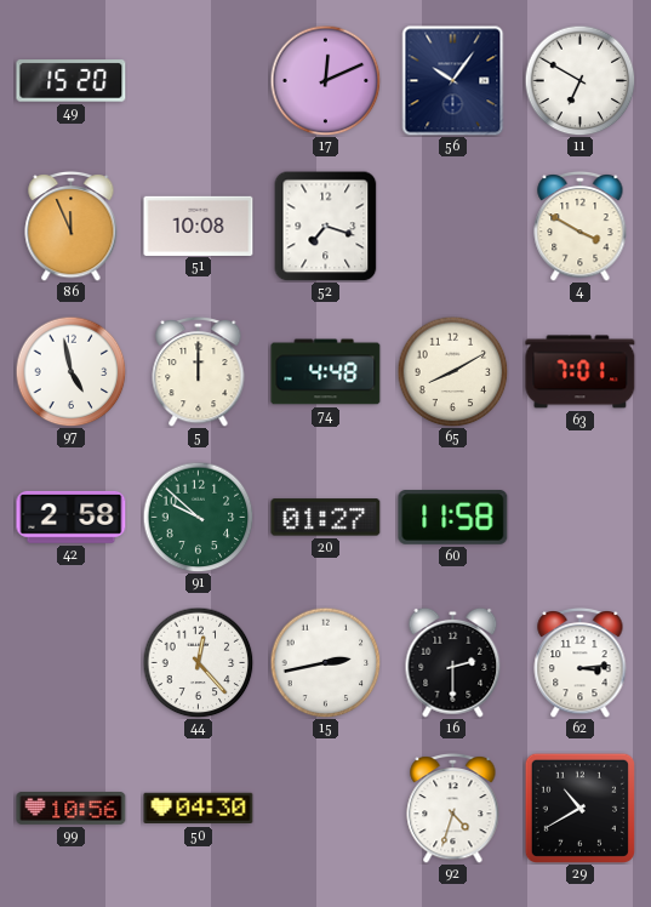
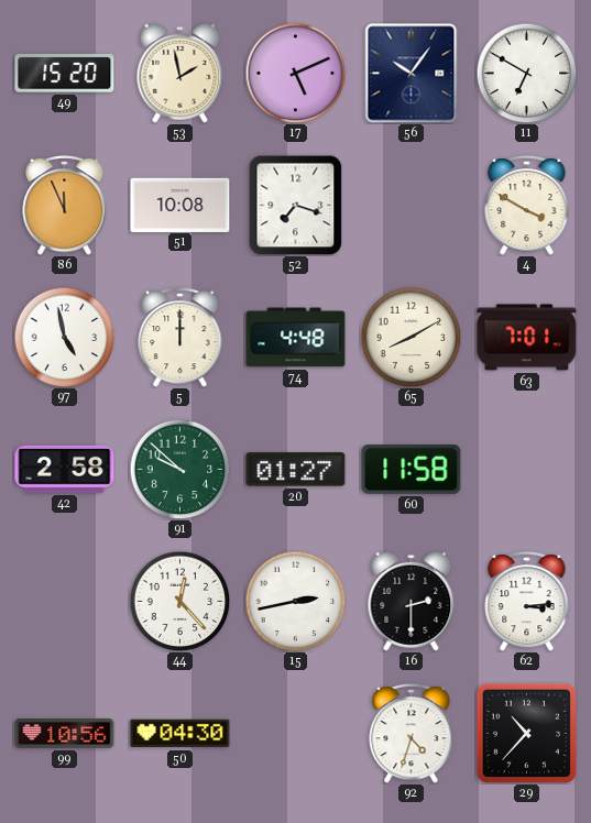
53: none -> 1:58
17: 12:11 -> 5:11
29: 10:40 -> 10:37
